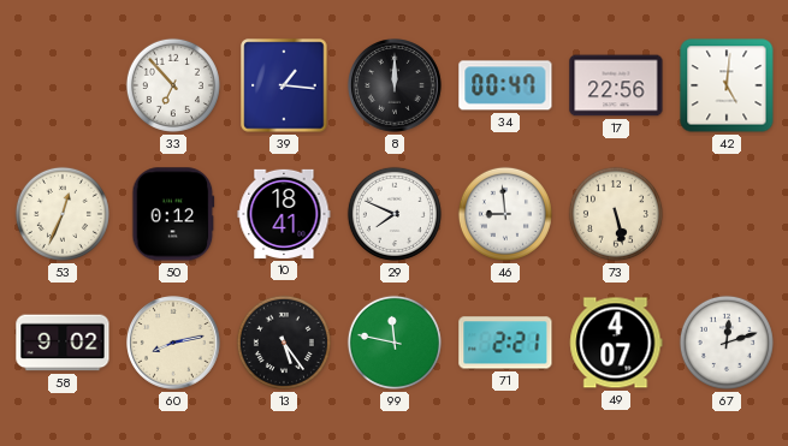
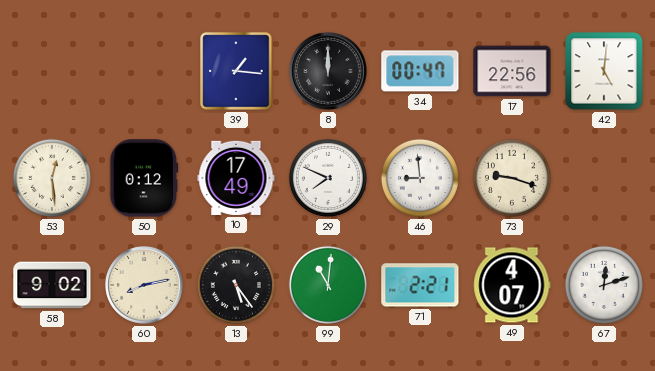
33: 6:53 -> none
53: 12:34 -> 12:29
10: 18:41 -> 17:49
73: 5:28 -> 9:18
99: 11:47 -> 11:01
